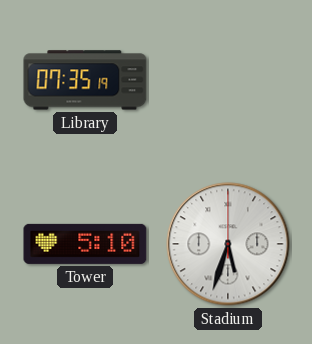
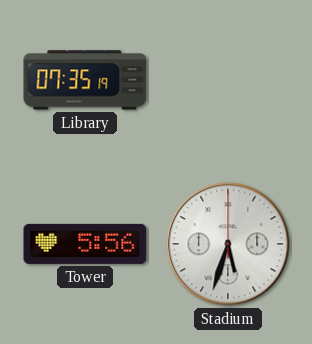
Tower: 5:10 -> 5:56
